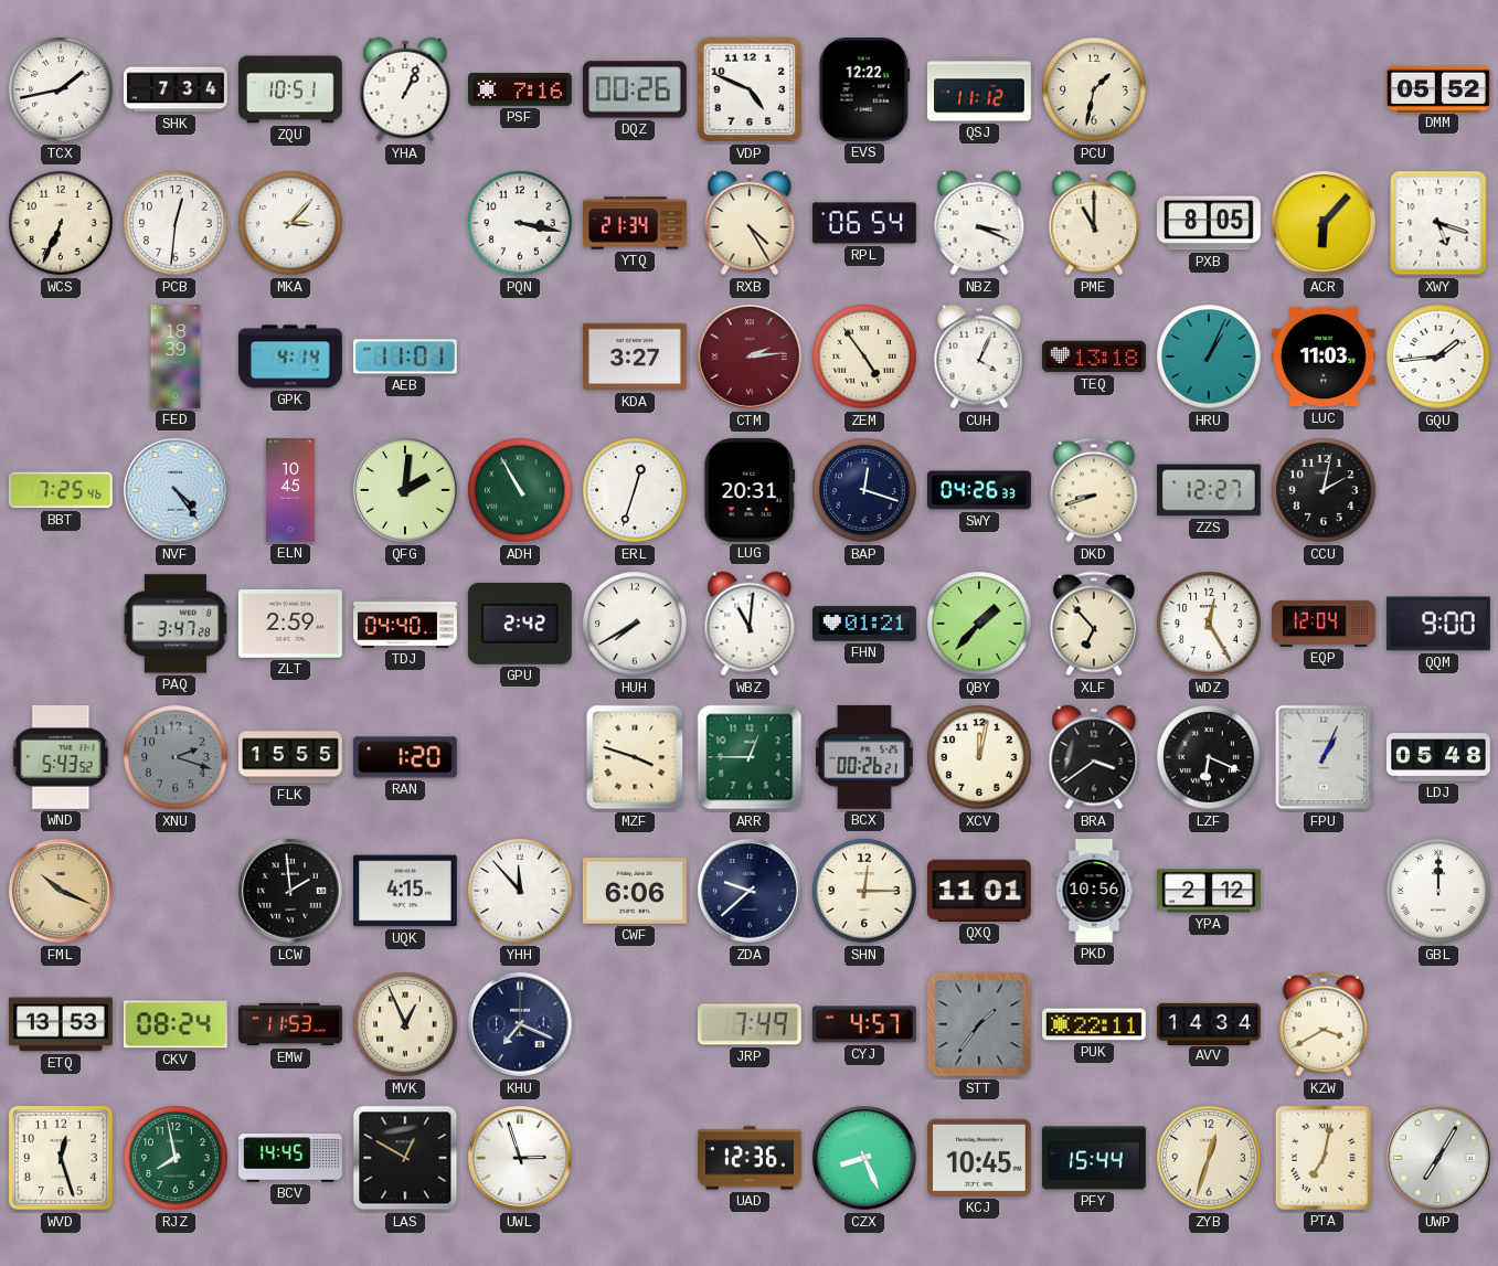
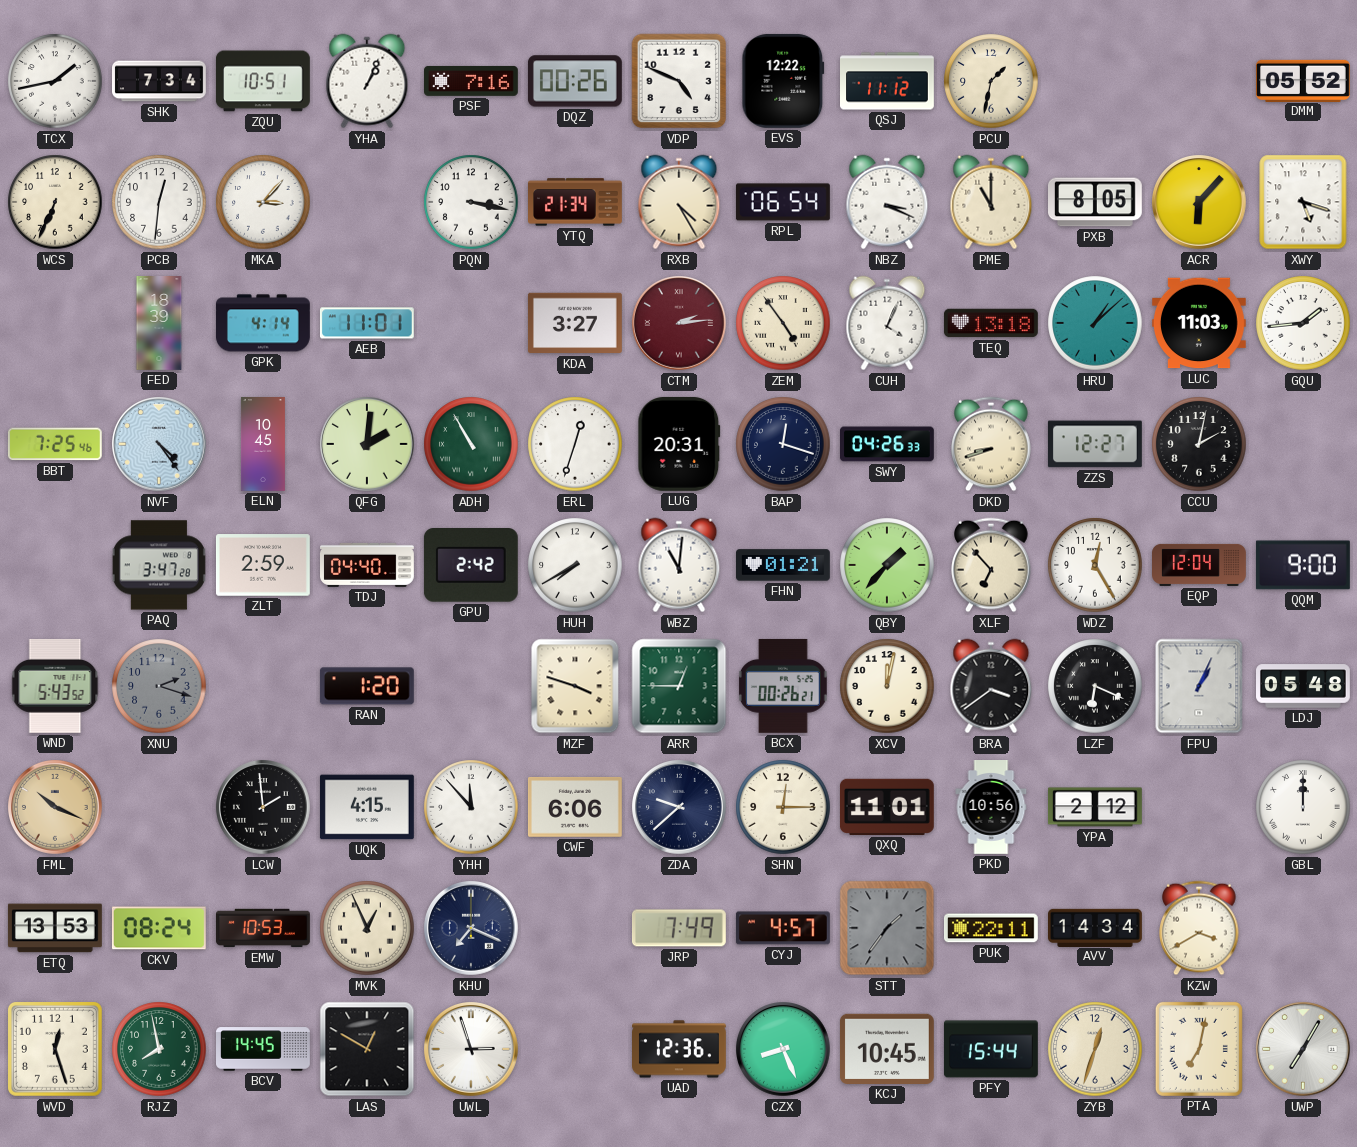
HRU: 1:04 -> 1:08
FLK: 15:55 -> none
EMW: 11:53 -> 10:53
